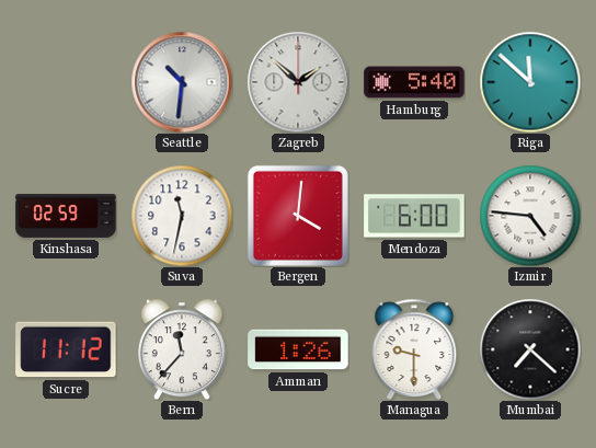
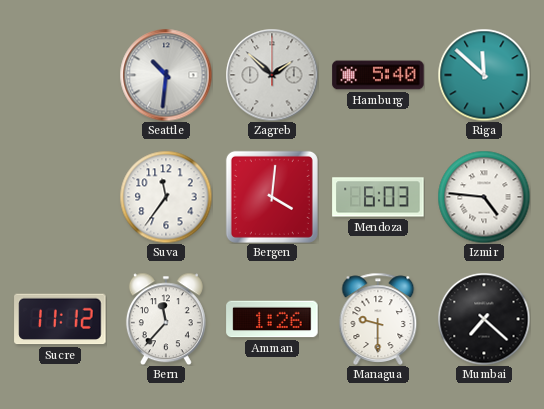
Kinshasa: 02:59 -> none
Suva: 11:32 -> 11:36
Mendoza: 6:00 -> 6:03
